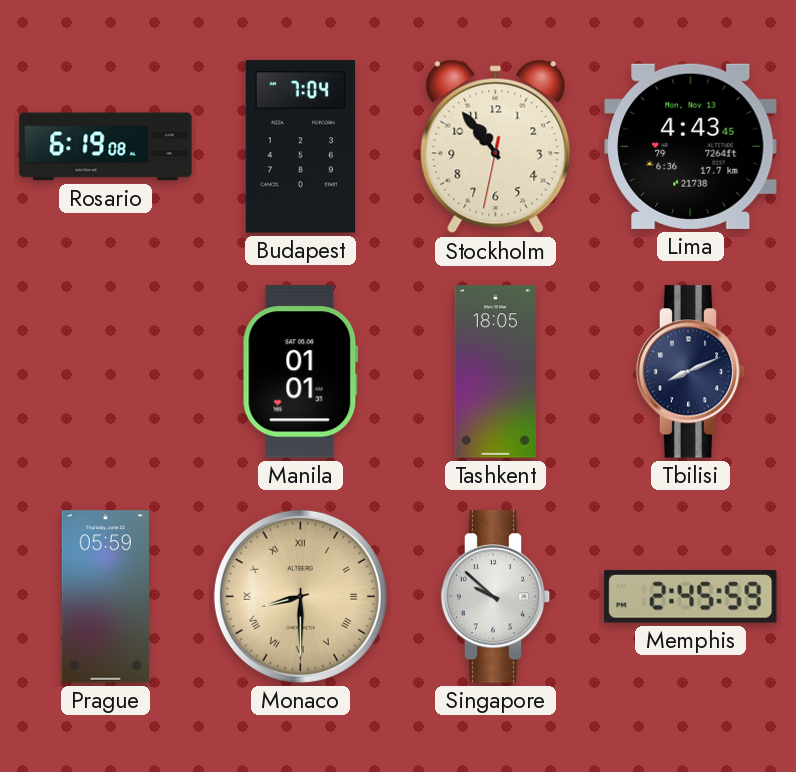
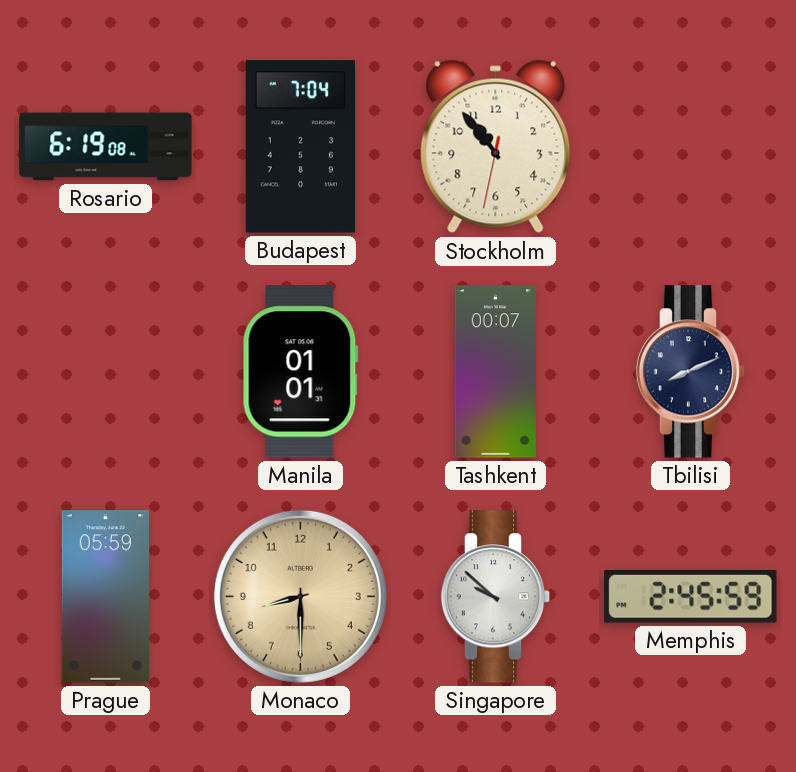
Lima: 4:43 -> none
Tashkent: 18:05 -> 00:07
Monaco numerals: Roman -> Arabic
